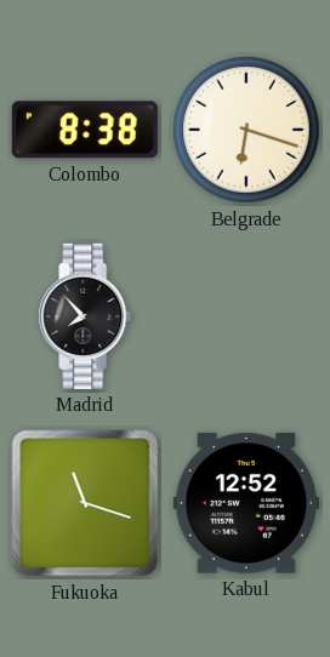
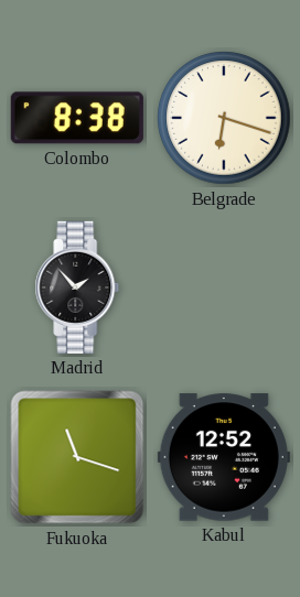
Madrid: 7:53 -> 1:53
